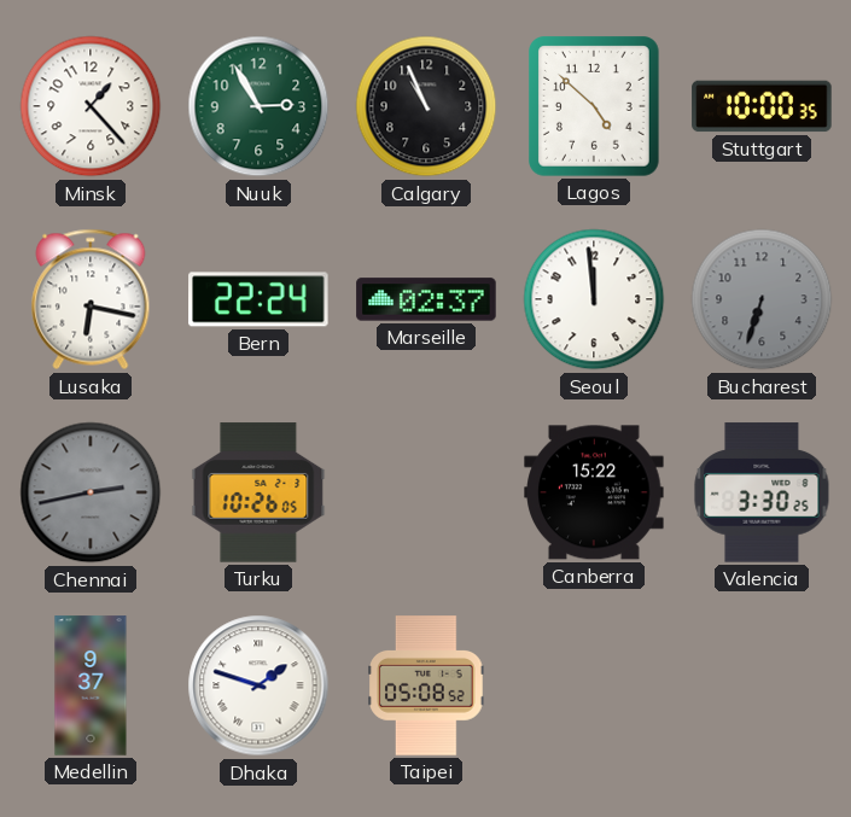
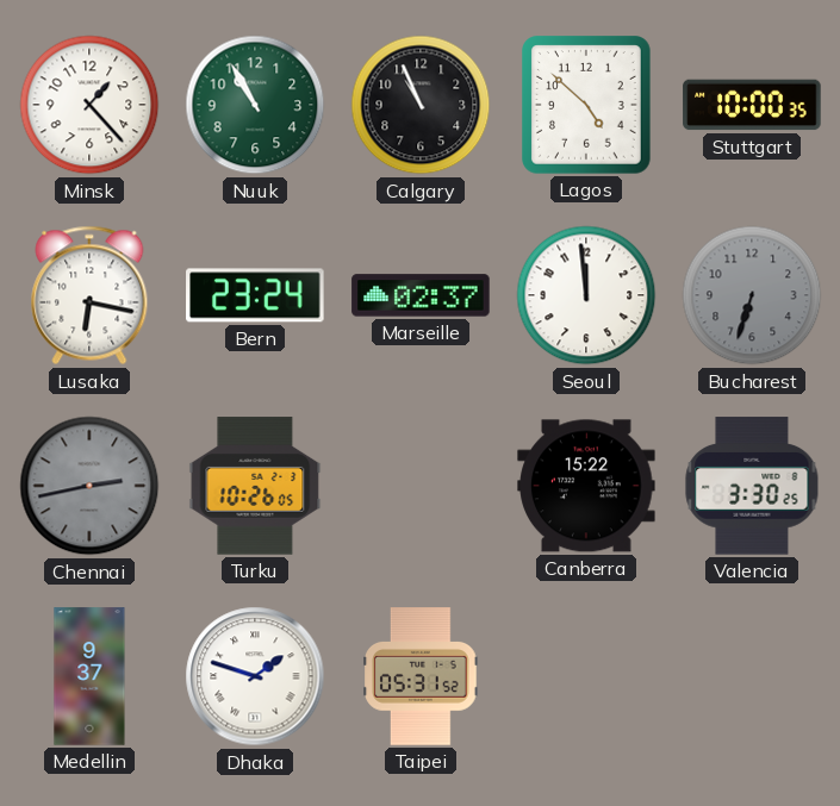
Nuuk: 2:55 -> 10:55
Bern: 22:24 -> 23:24
Taipei: 05:08 -> 05:31
